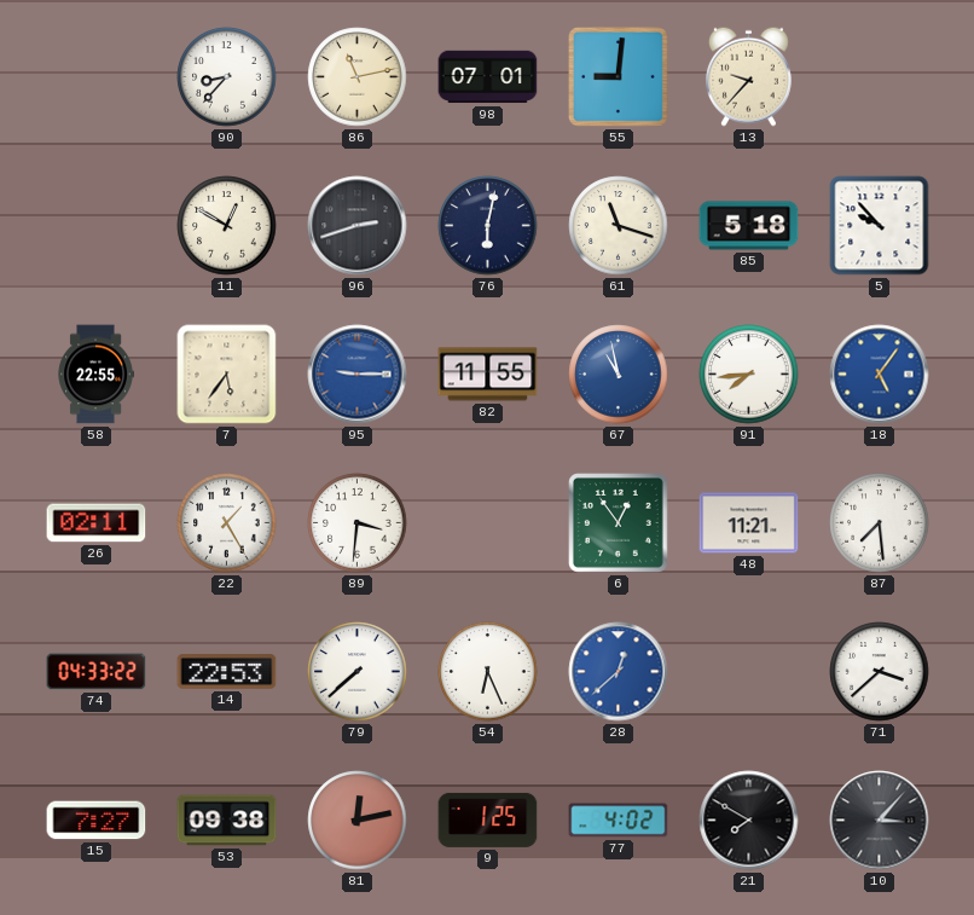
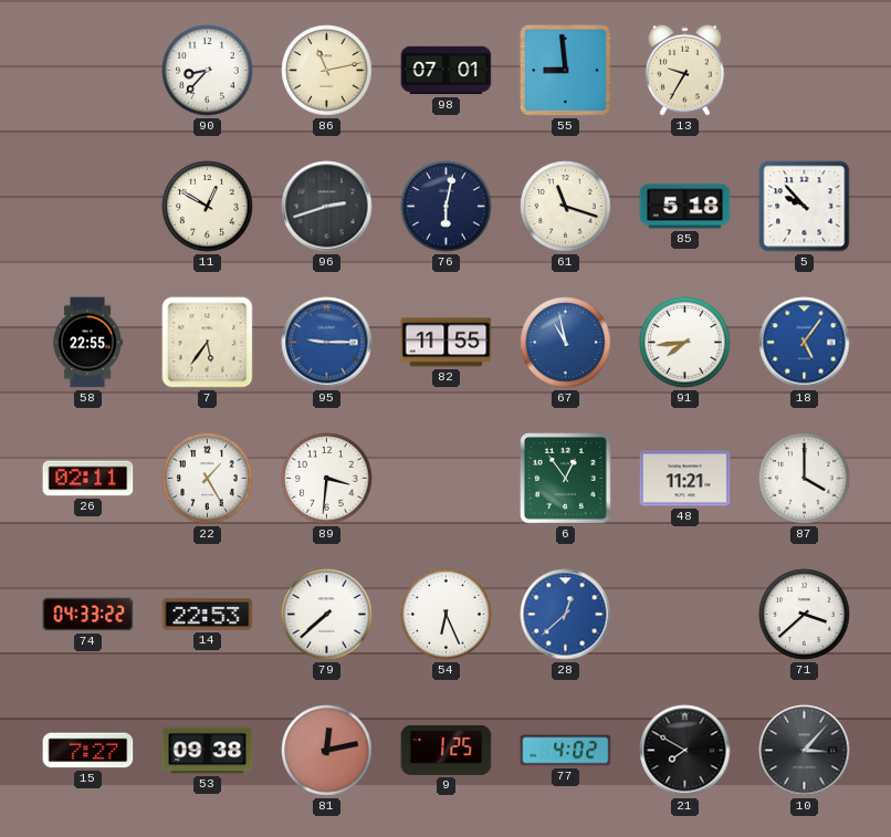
55: 9:01 -> 8:59
13: 9:37 -> 9:35
87: 7:29 -> 4:00
